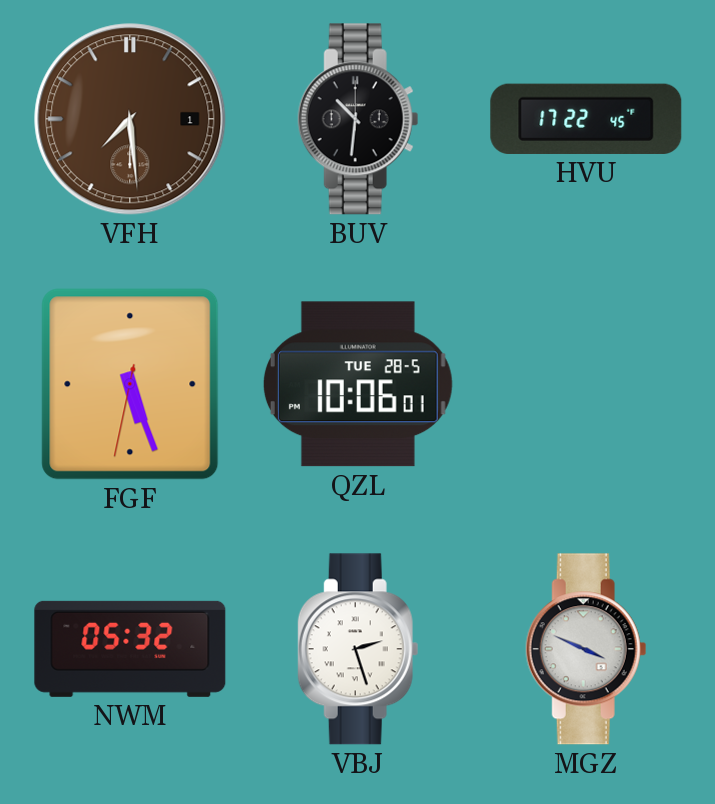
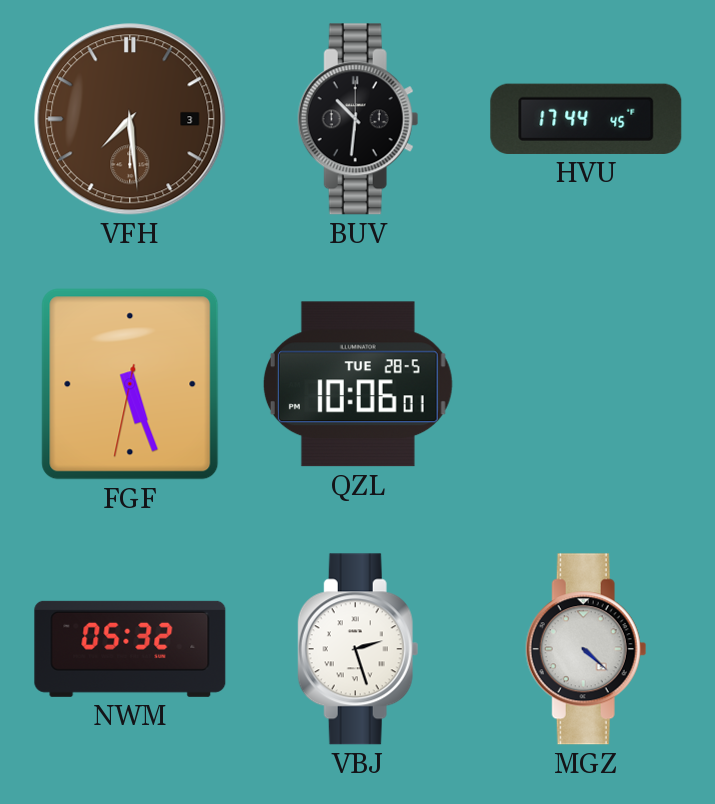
VFH date: 1 -> 3
HVU: 17:22 -> 17:44
MGZ: 3:49 -> 4:22
